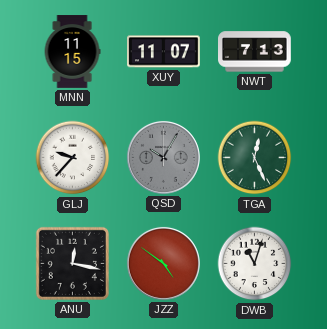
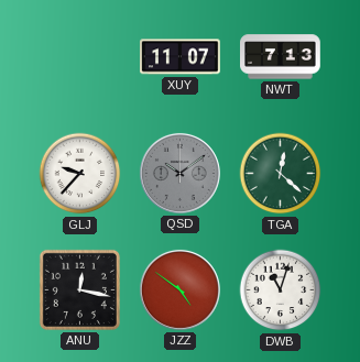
MNN: 11:15 -> none
QSD: 10:05 -> 10:09
TGA: 12:26 -> 12:22
